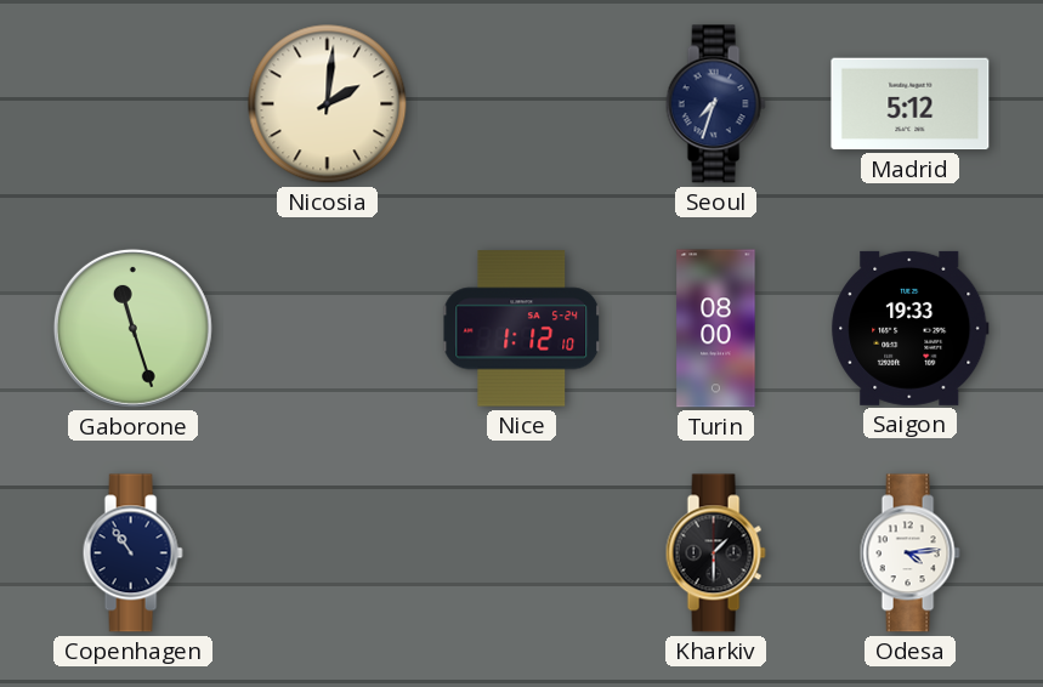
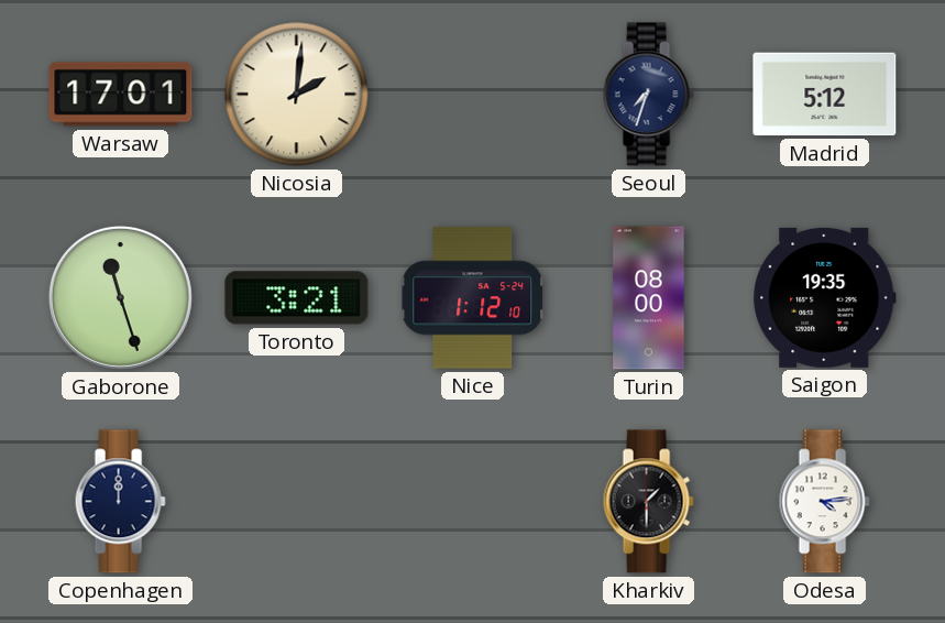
Warsaw: none -> 17:01
Toronto: none -> 3:21
Saigon: 19:33 -> 19:35
Copenhagen: 10:54 -> 12:00
